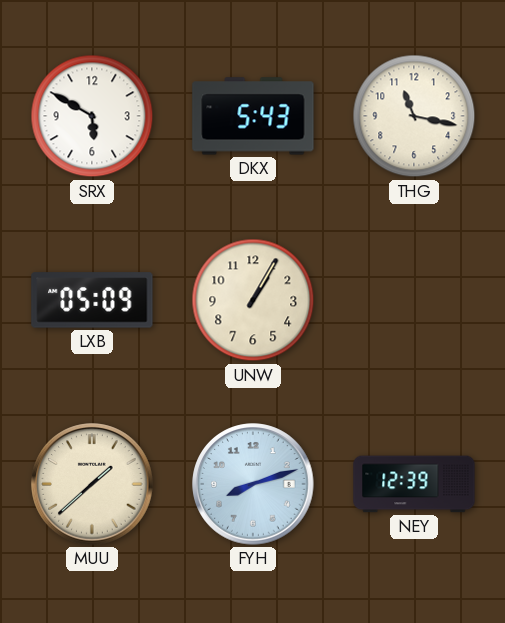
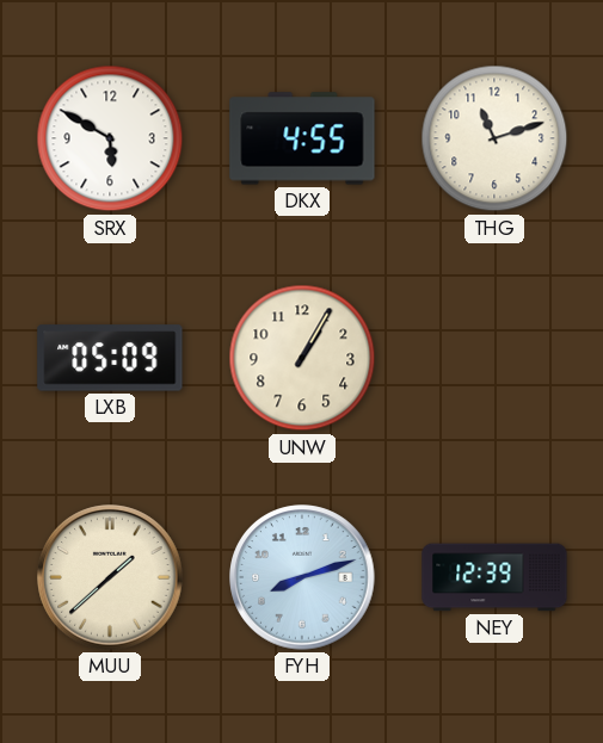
DKX: 5:43 -> 4:55
THG: 11:17 -> 11:12
